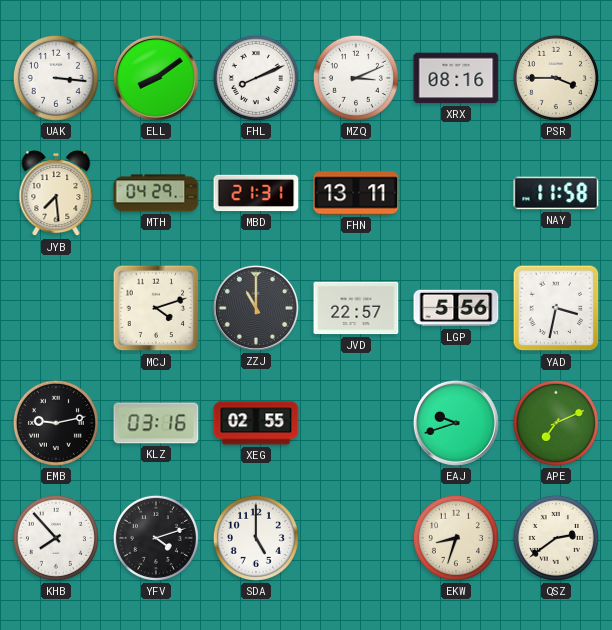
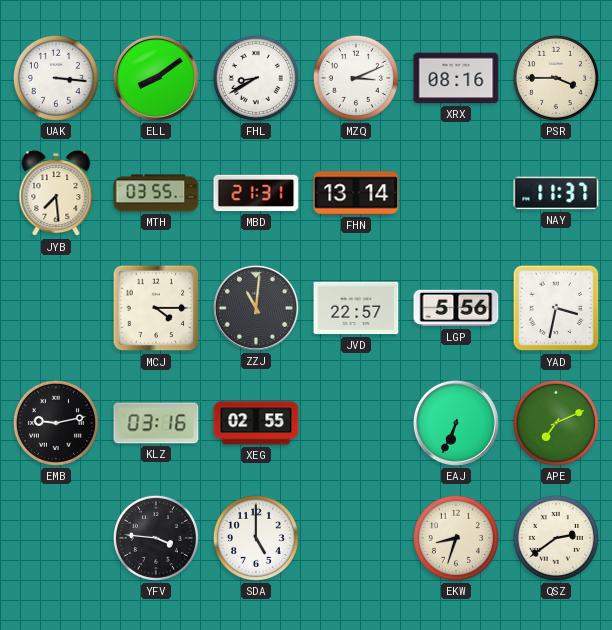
FHL: 8:11 -> 8:40
MTH: 04:29 -> 03:55
FHN: 13:11 -> 13:14
NAY: 11:58 -> 11:37
MCJ: 4:12 -> 4:15
ZZJ: 11:00 -> 11:01
EAJ: 9:42 -> 6:34
KHB: 7:53 -> none
YFV: 4:12 -> 3:46
